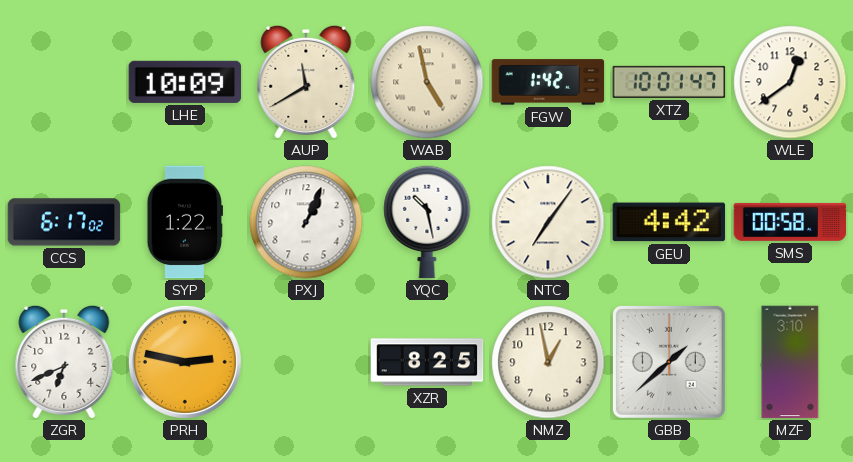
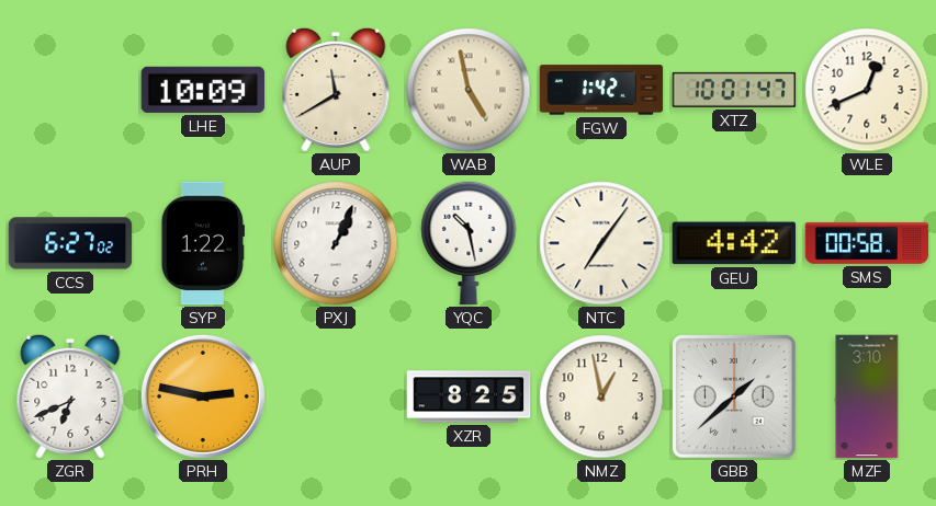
WLE: 12:39 -> 12:41
CCS: 6:17 -> 6:27
